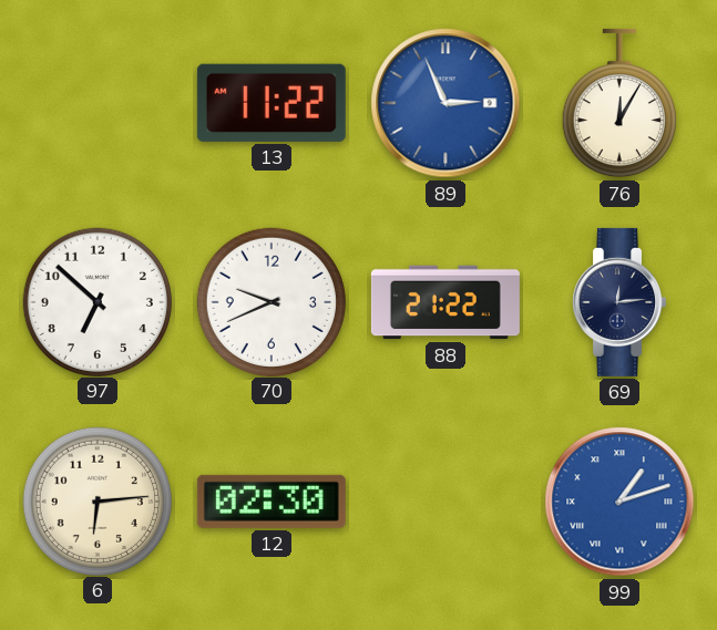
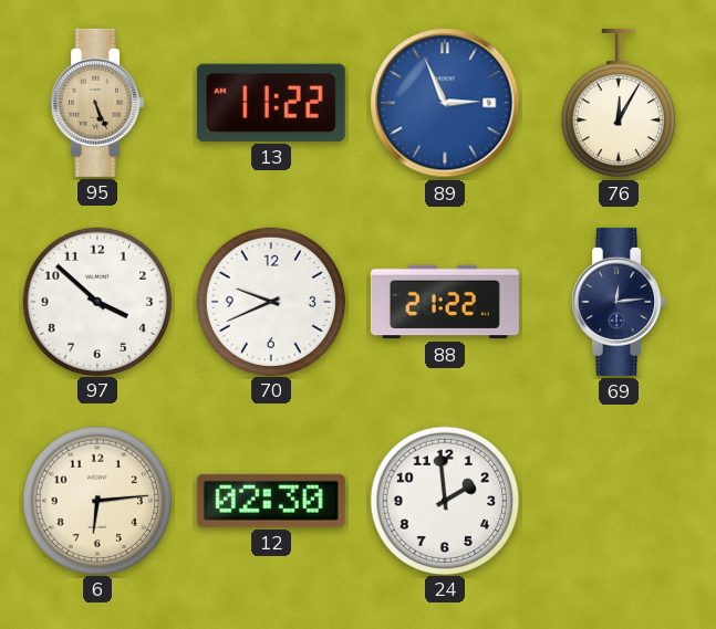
95: none -> 5:26
97: 6:52 -> 3:52
24: none -> 1:59
99: 1:12 -> none
